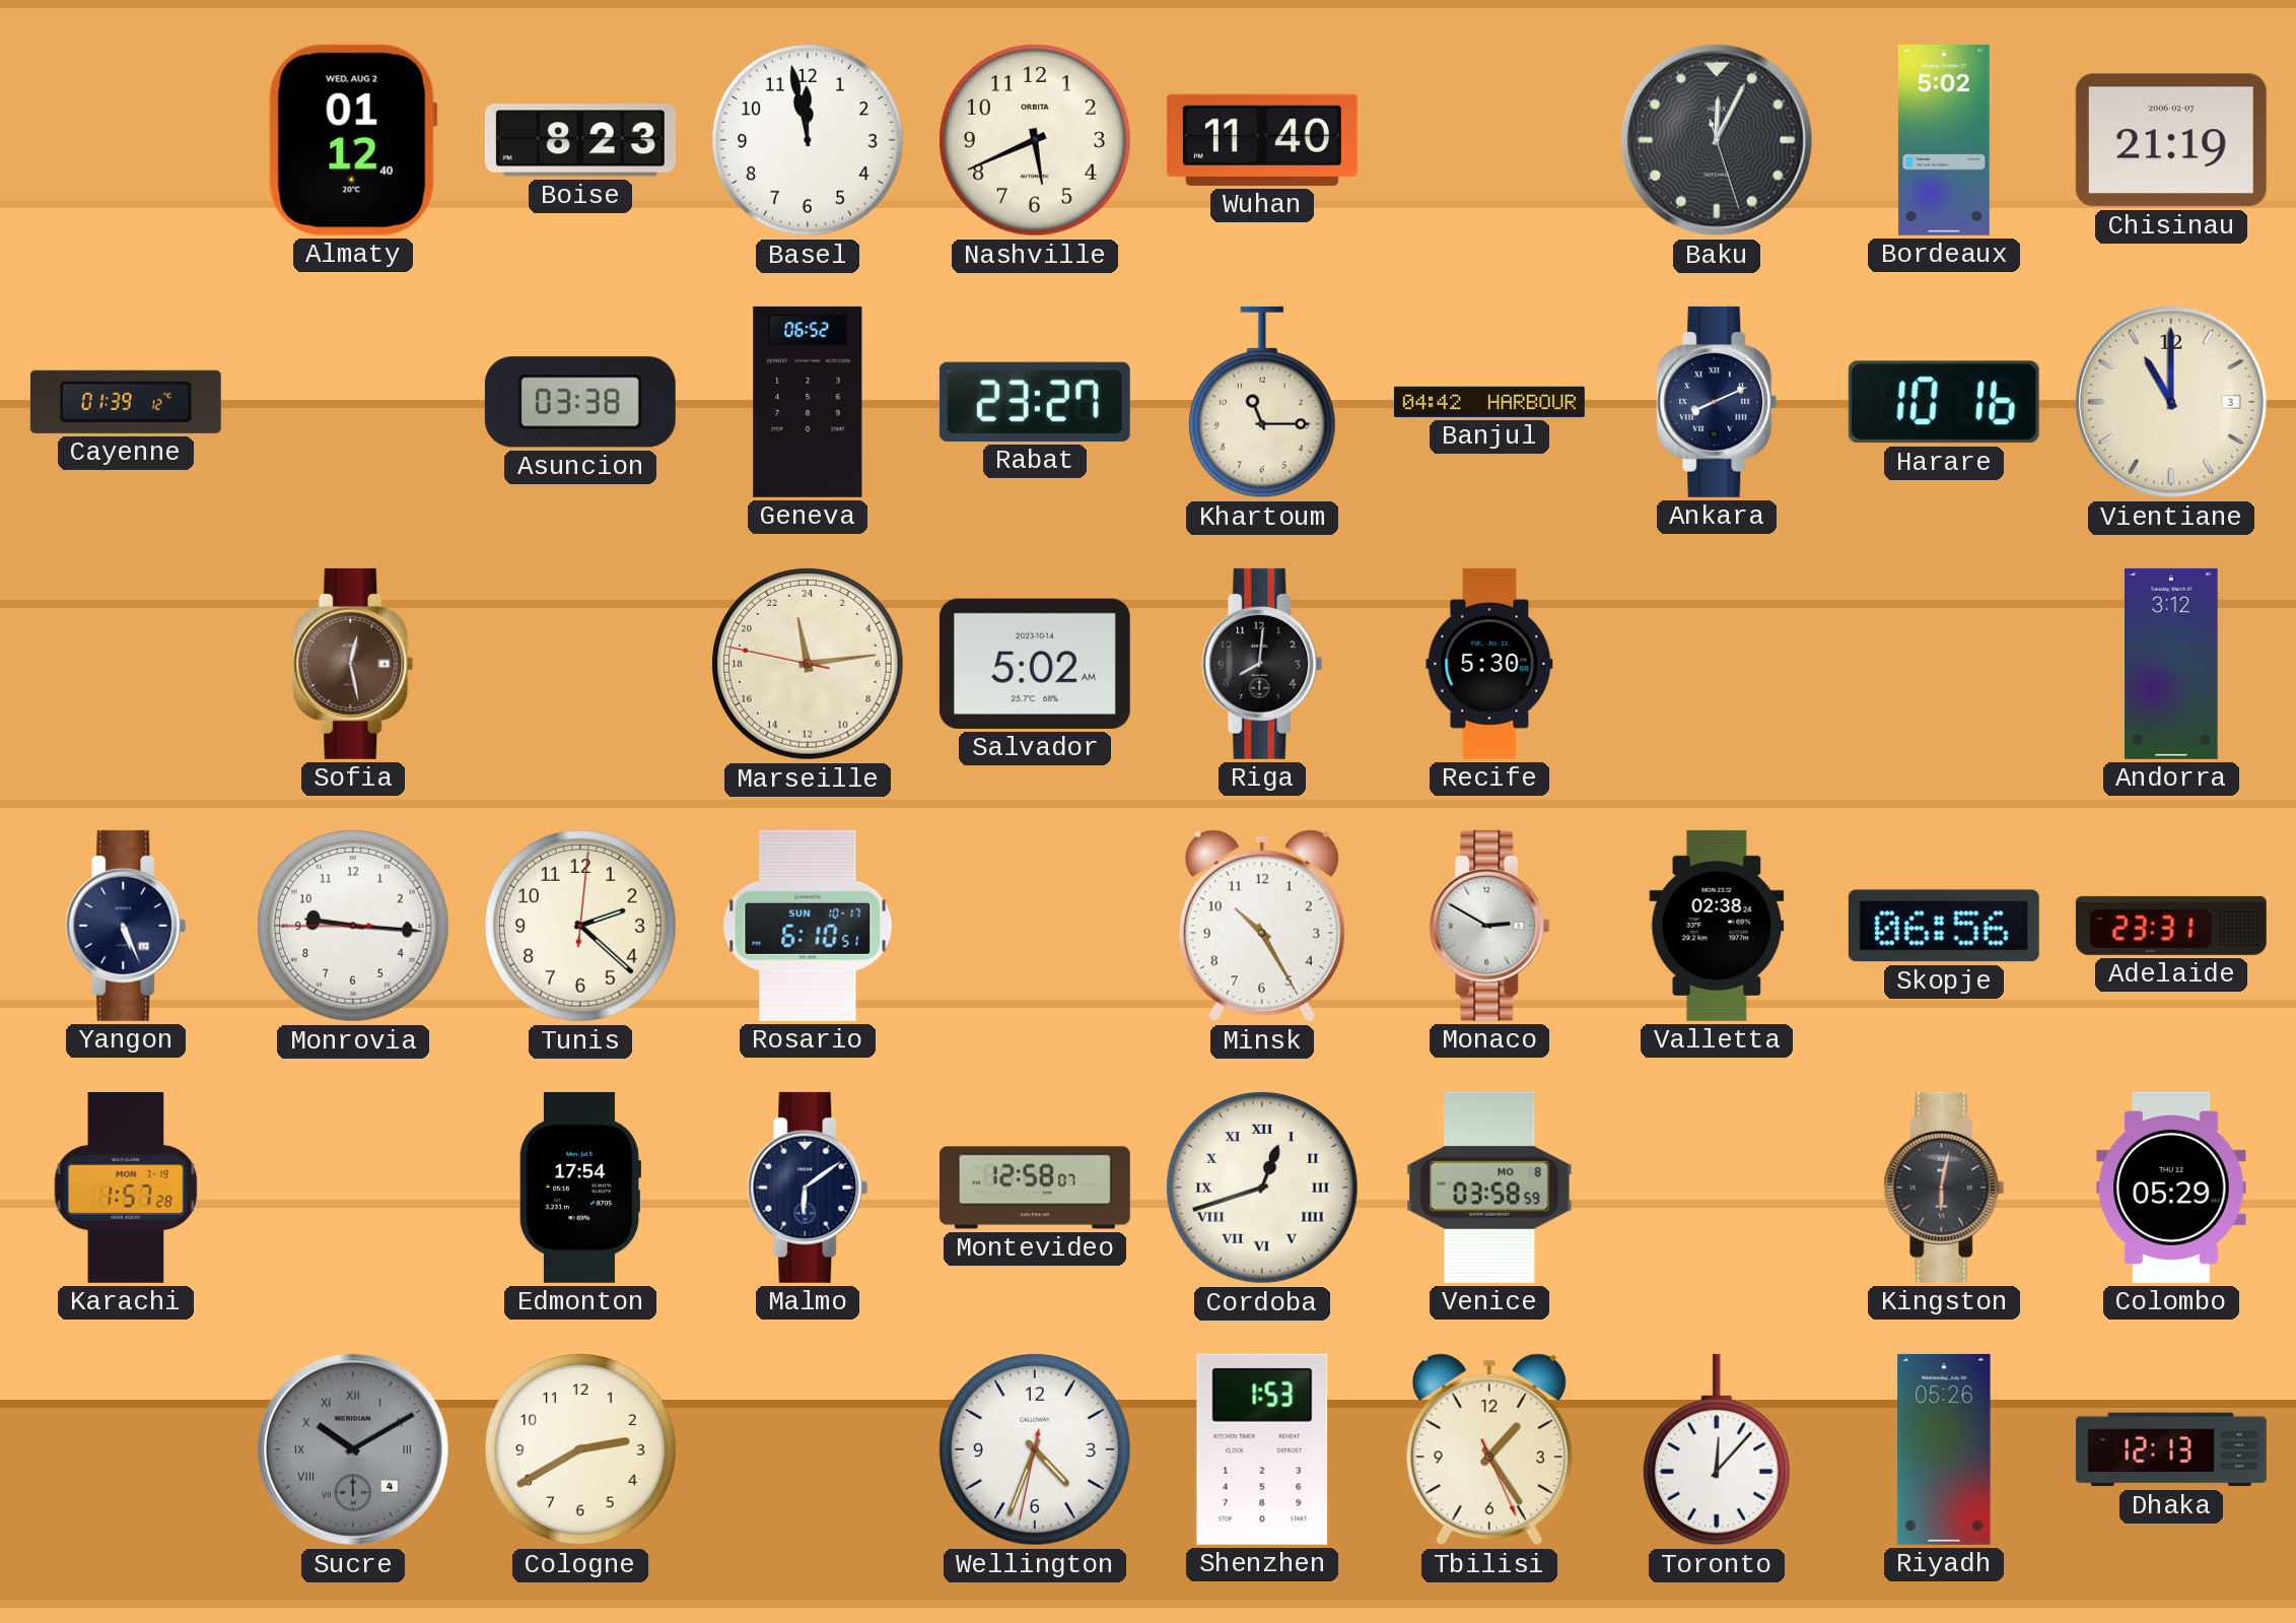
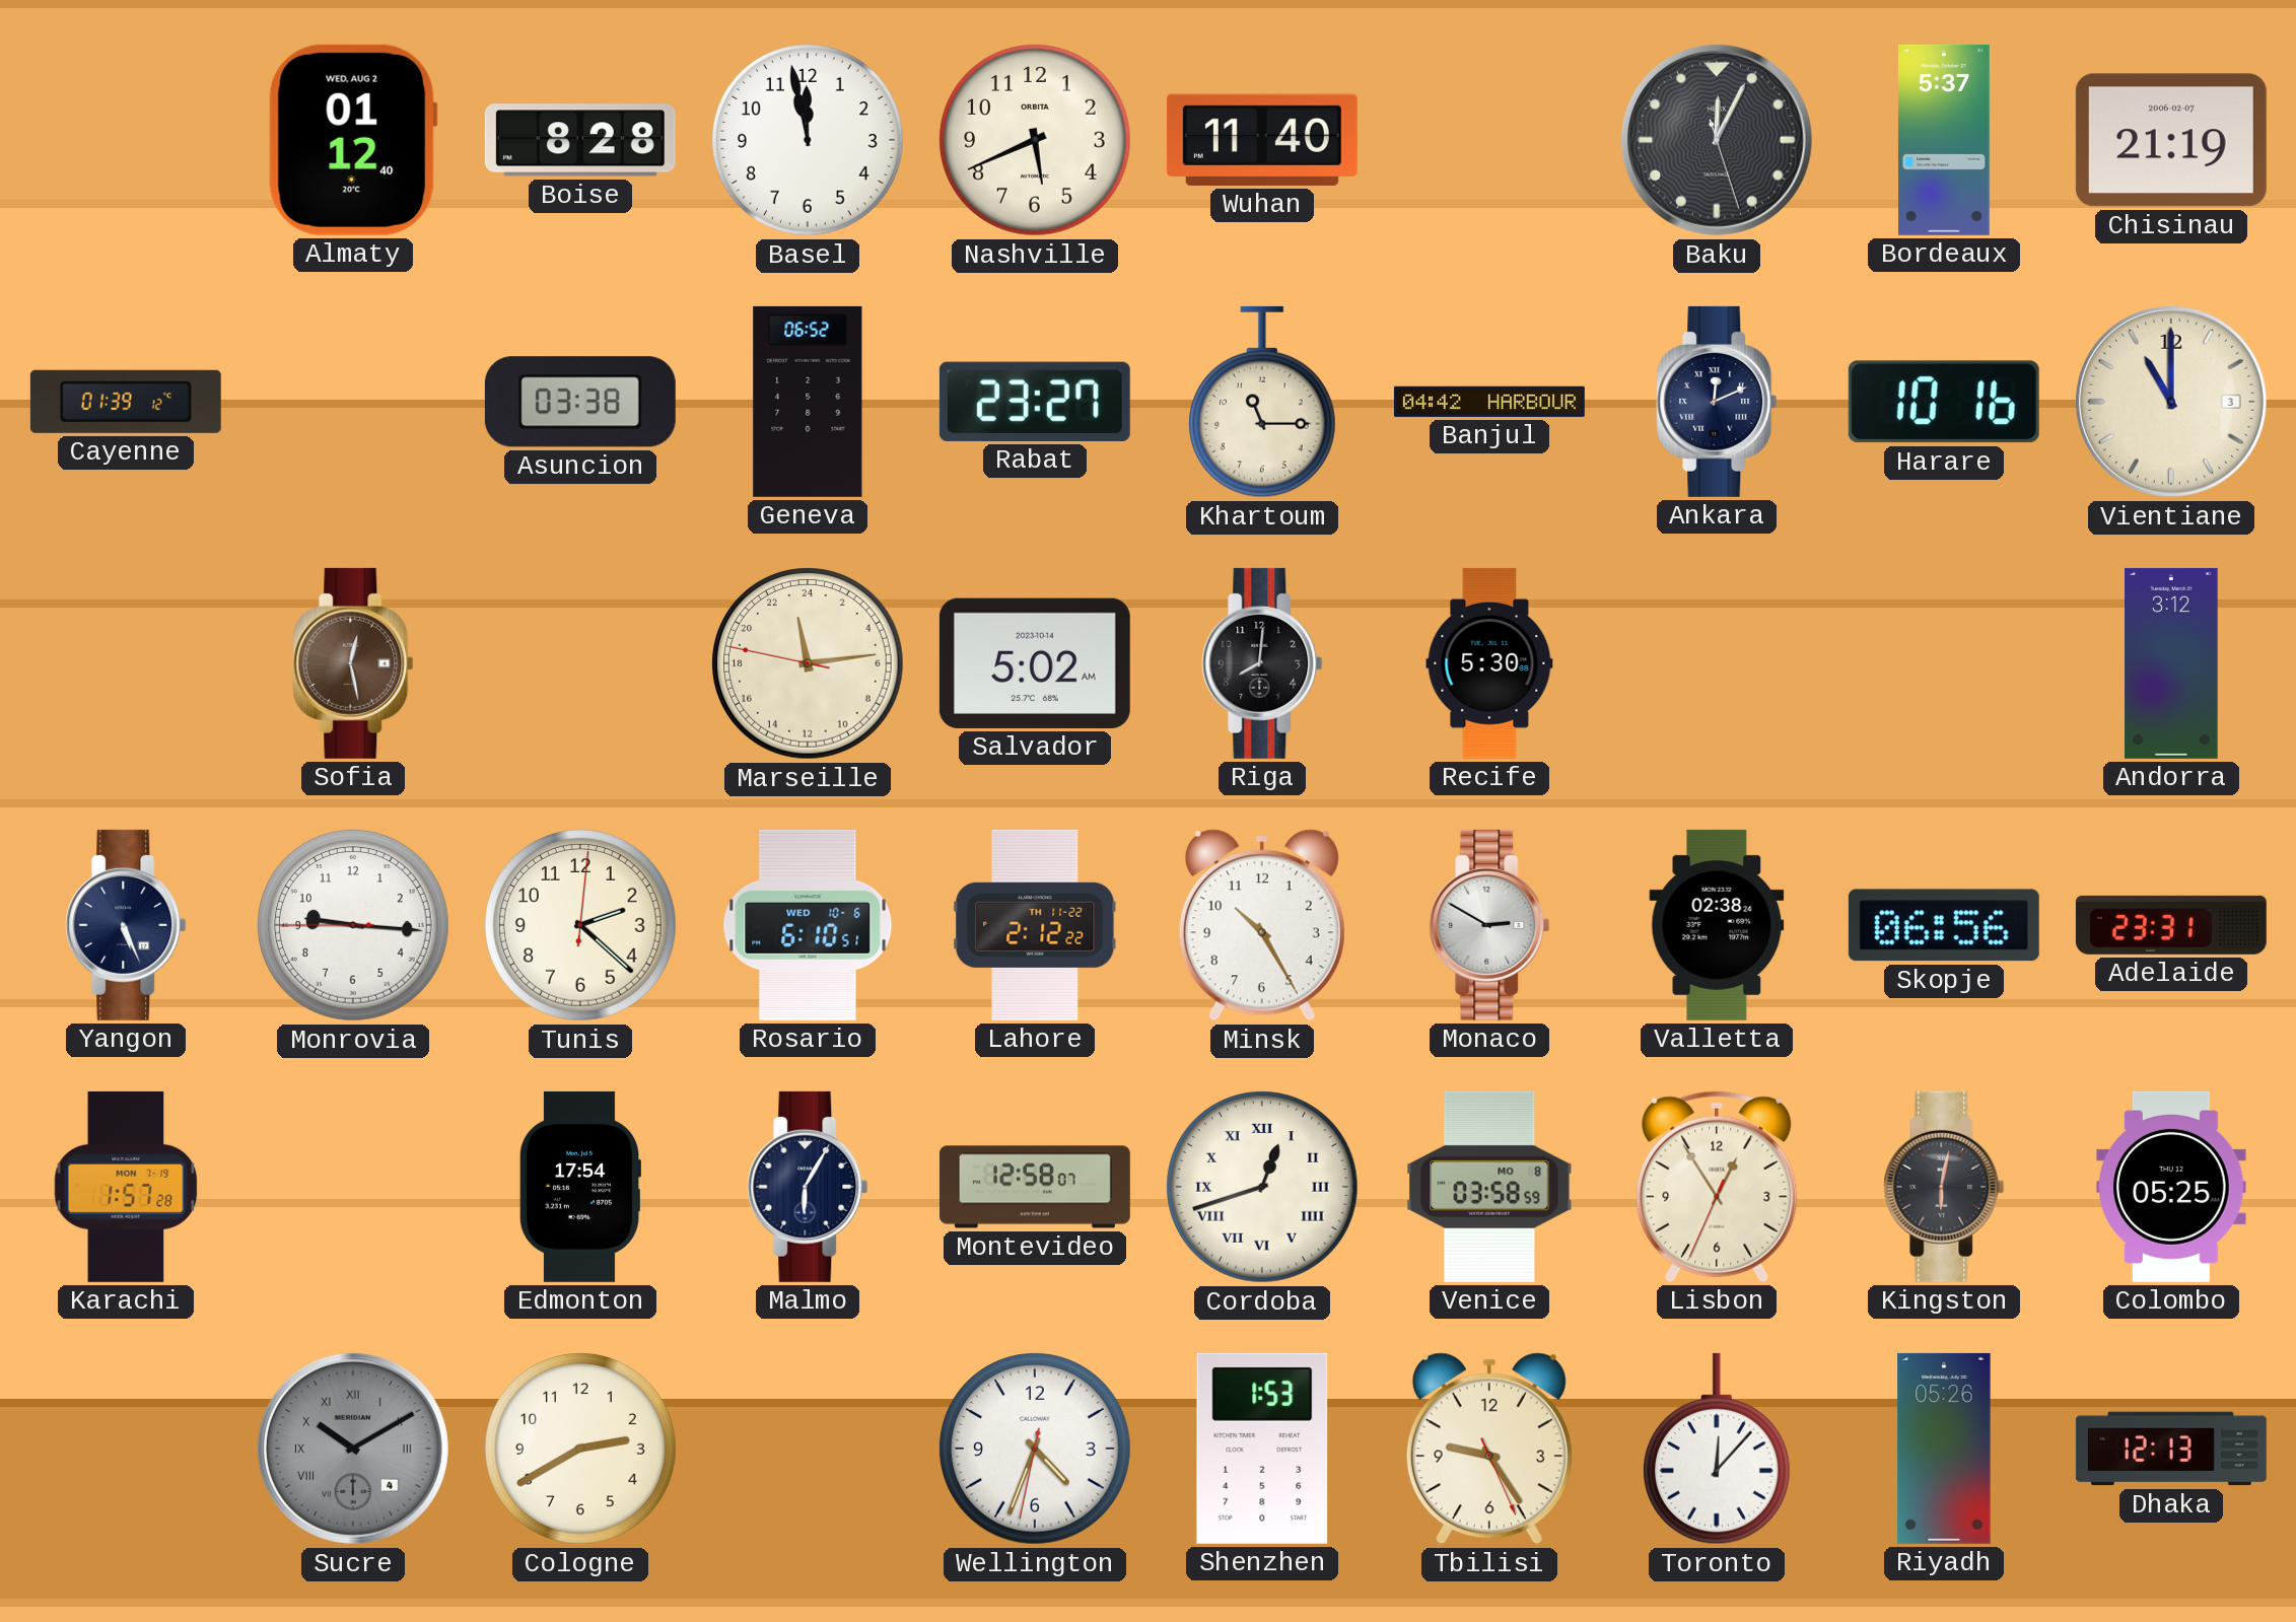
Boise: 8:23 -> 8:28
Bordeaux: 5:02 -> 5:37
Ankara: 8:11 -> 12:11
Rosario date: SUN 10-17 -> WED 10-6
Lahore: none -> 2:12
Malmo: 6:09 -> 6:05
Lisbon: none -> 12:54
Colombo: 05:29 -> 05:25
Tbilisi: 1:24 -> 9:24
